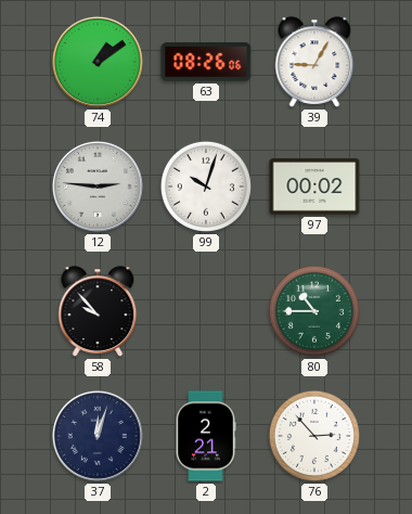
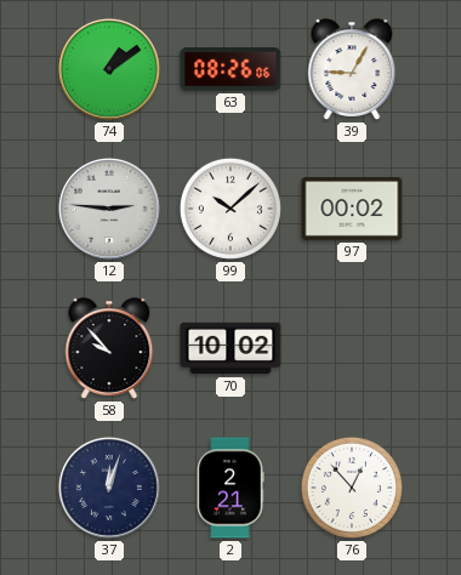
99: 10:03 -> 10:08
70: none -> 10:02
80: 10:45 -> none
76: 2:53 -> 12:53
